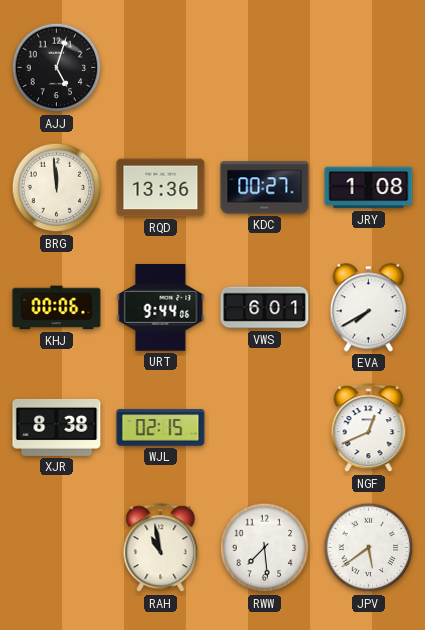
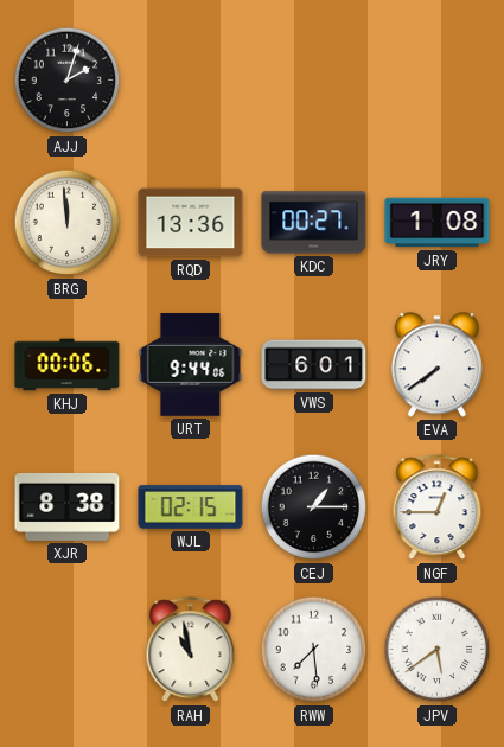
AJJ: 5:03 -> 2:03
EVA: 7:40 -> 7:39
CEJ: none -> 1:15
NGF: 12:41 -> 12:45
